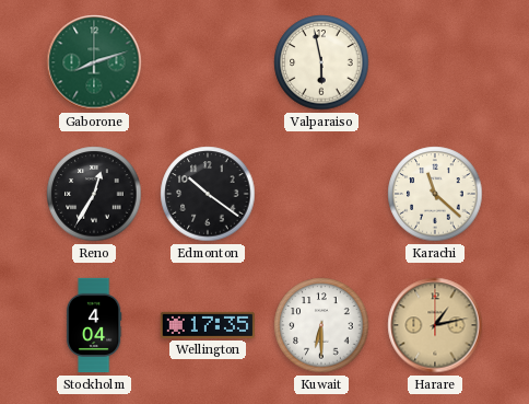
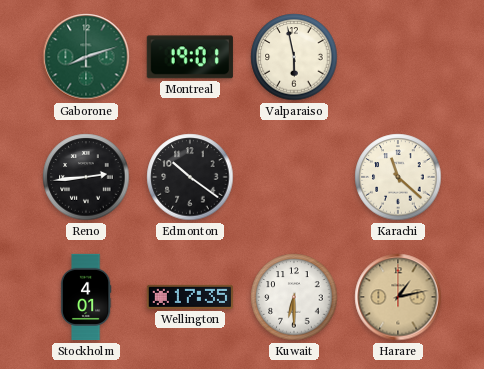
Montreal: none -> 19:01
Reno: 12:35 -> 2:44
Stockholm: 4:04 -> 4:01
